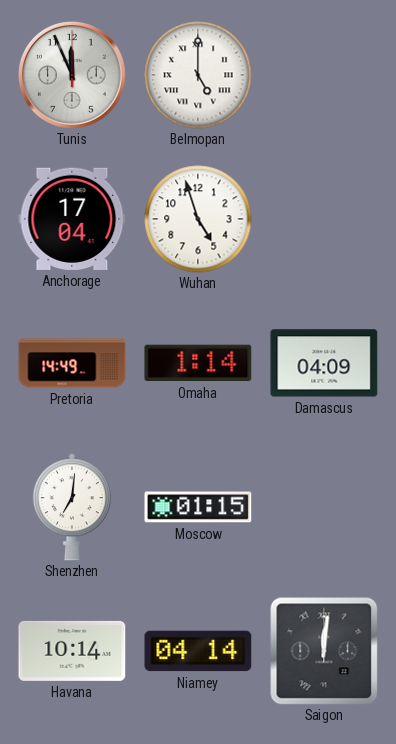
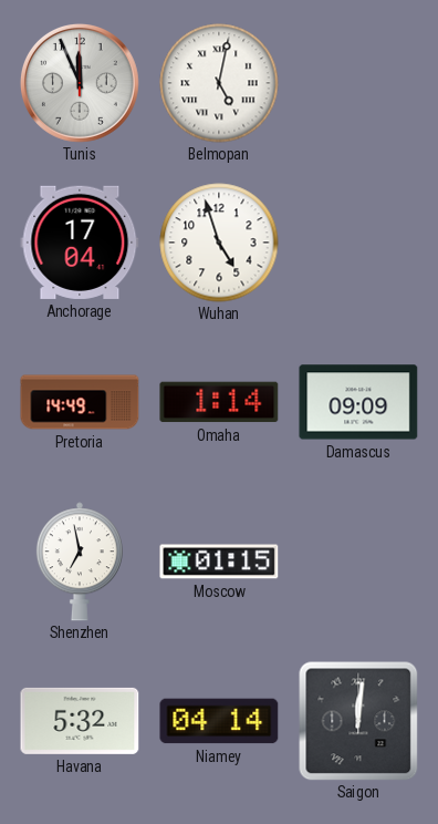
Belmopan: 5:00 -> 5:02
Damascus: 04:09 -> 09:09
Shenzhen: 7:01 -> 6:58
Havana: 10:14 -> 5:32
